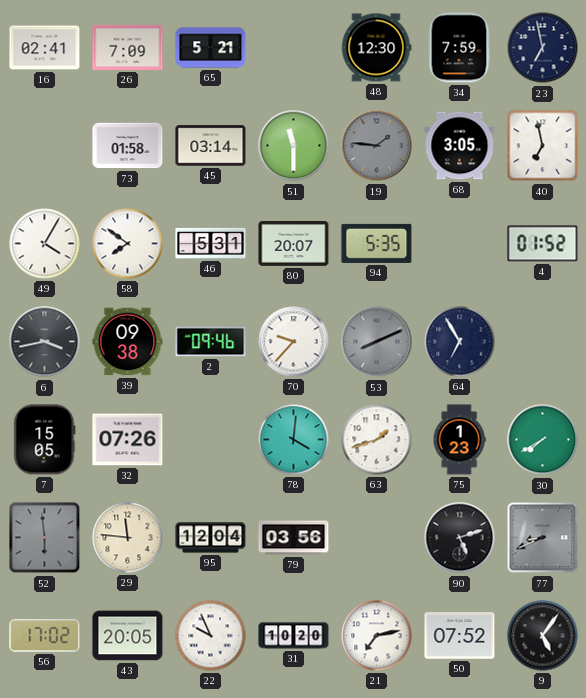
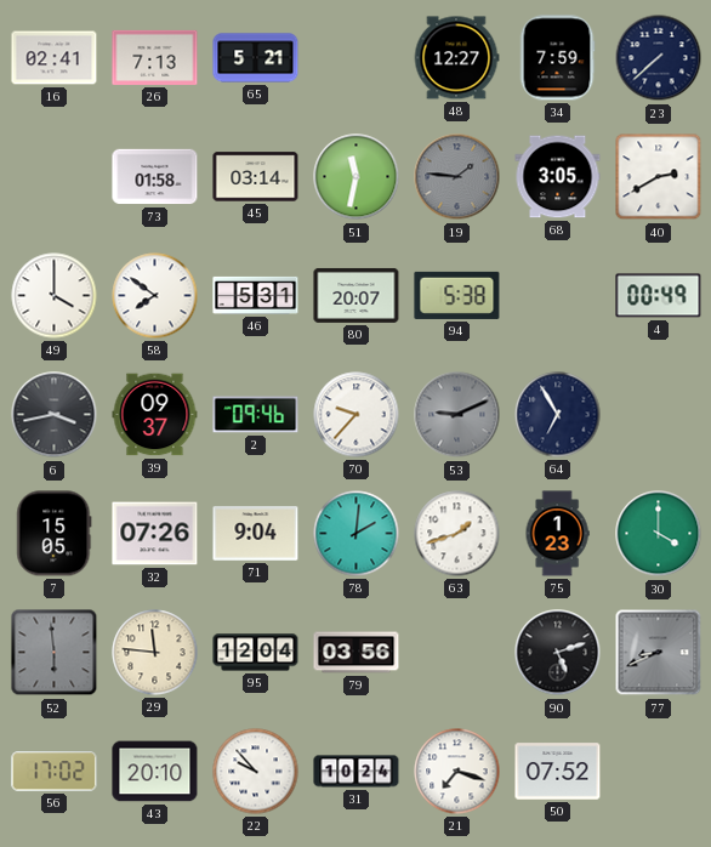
26: 7:09 -> 7:13
48: 12:30 -> 12:27
23: 6:58 -> 7:38
51: 11:30 -> 11:32
40: 6:58 -> 2:40
49: 4:05 -> 4:00
94: 5:35 -> 5:38
4: 01:52 -> 00:49
39: 09:38 -> 09:37
53: 8:11 -> 9:11
71: none -> 9:04
78: 4:01 -> 2:01
30: 7:40 -> 4:00
43: 20:05 -> 20:10
22: 9:56 -> 9:53
31: 10:20 -> 10:24
21: 7:13 -> 7:18
9: 5:06 -> none
